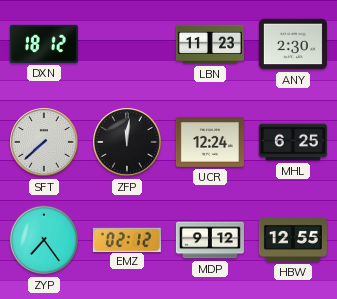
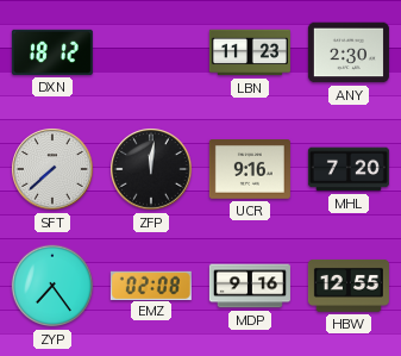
UCR: 12:24 -> 9:16
MHL: 6:25 -> 7:20
EMZ: 02:12 -> 02:08
MDP: 9:12 -> 9:16
